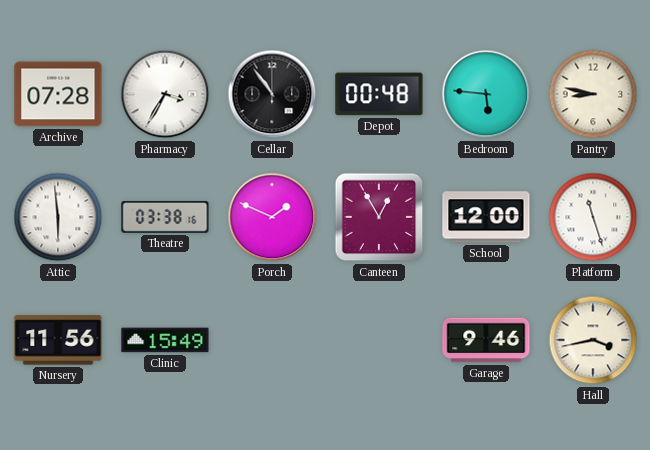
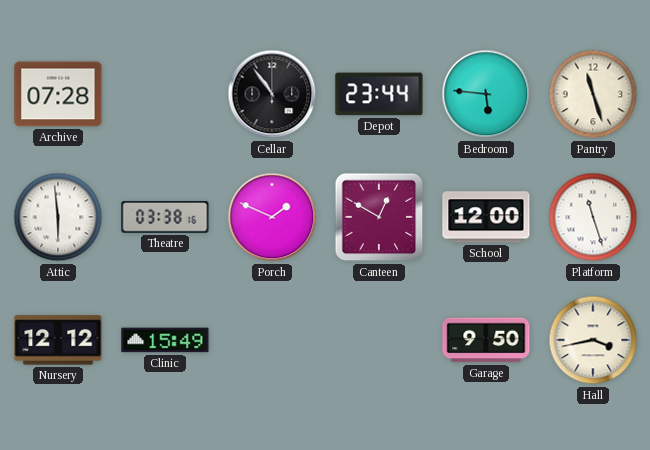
Pharmacy: 3:35 -> none
Depot: 00:48 -> 23:44
Pantry: 8:47 -> 11:27
Canteen: 12:55 -> 12:50
Nursery: 11:56 -> 12:12
Garage: 9:46 -> 9:50
